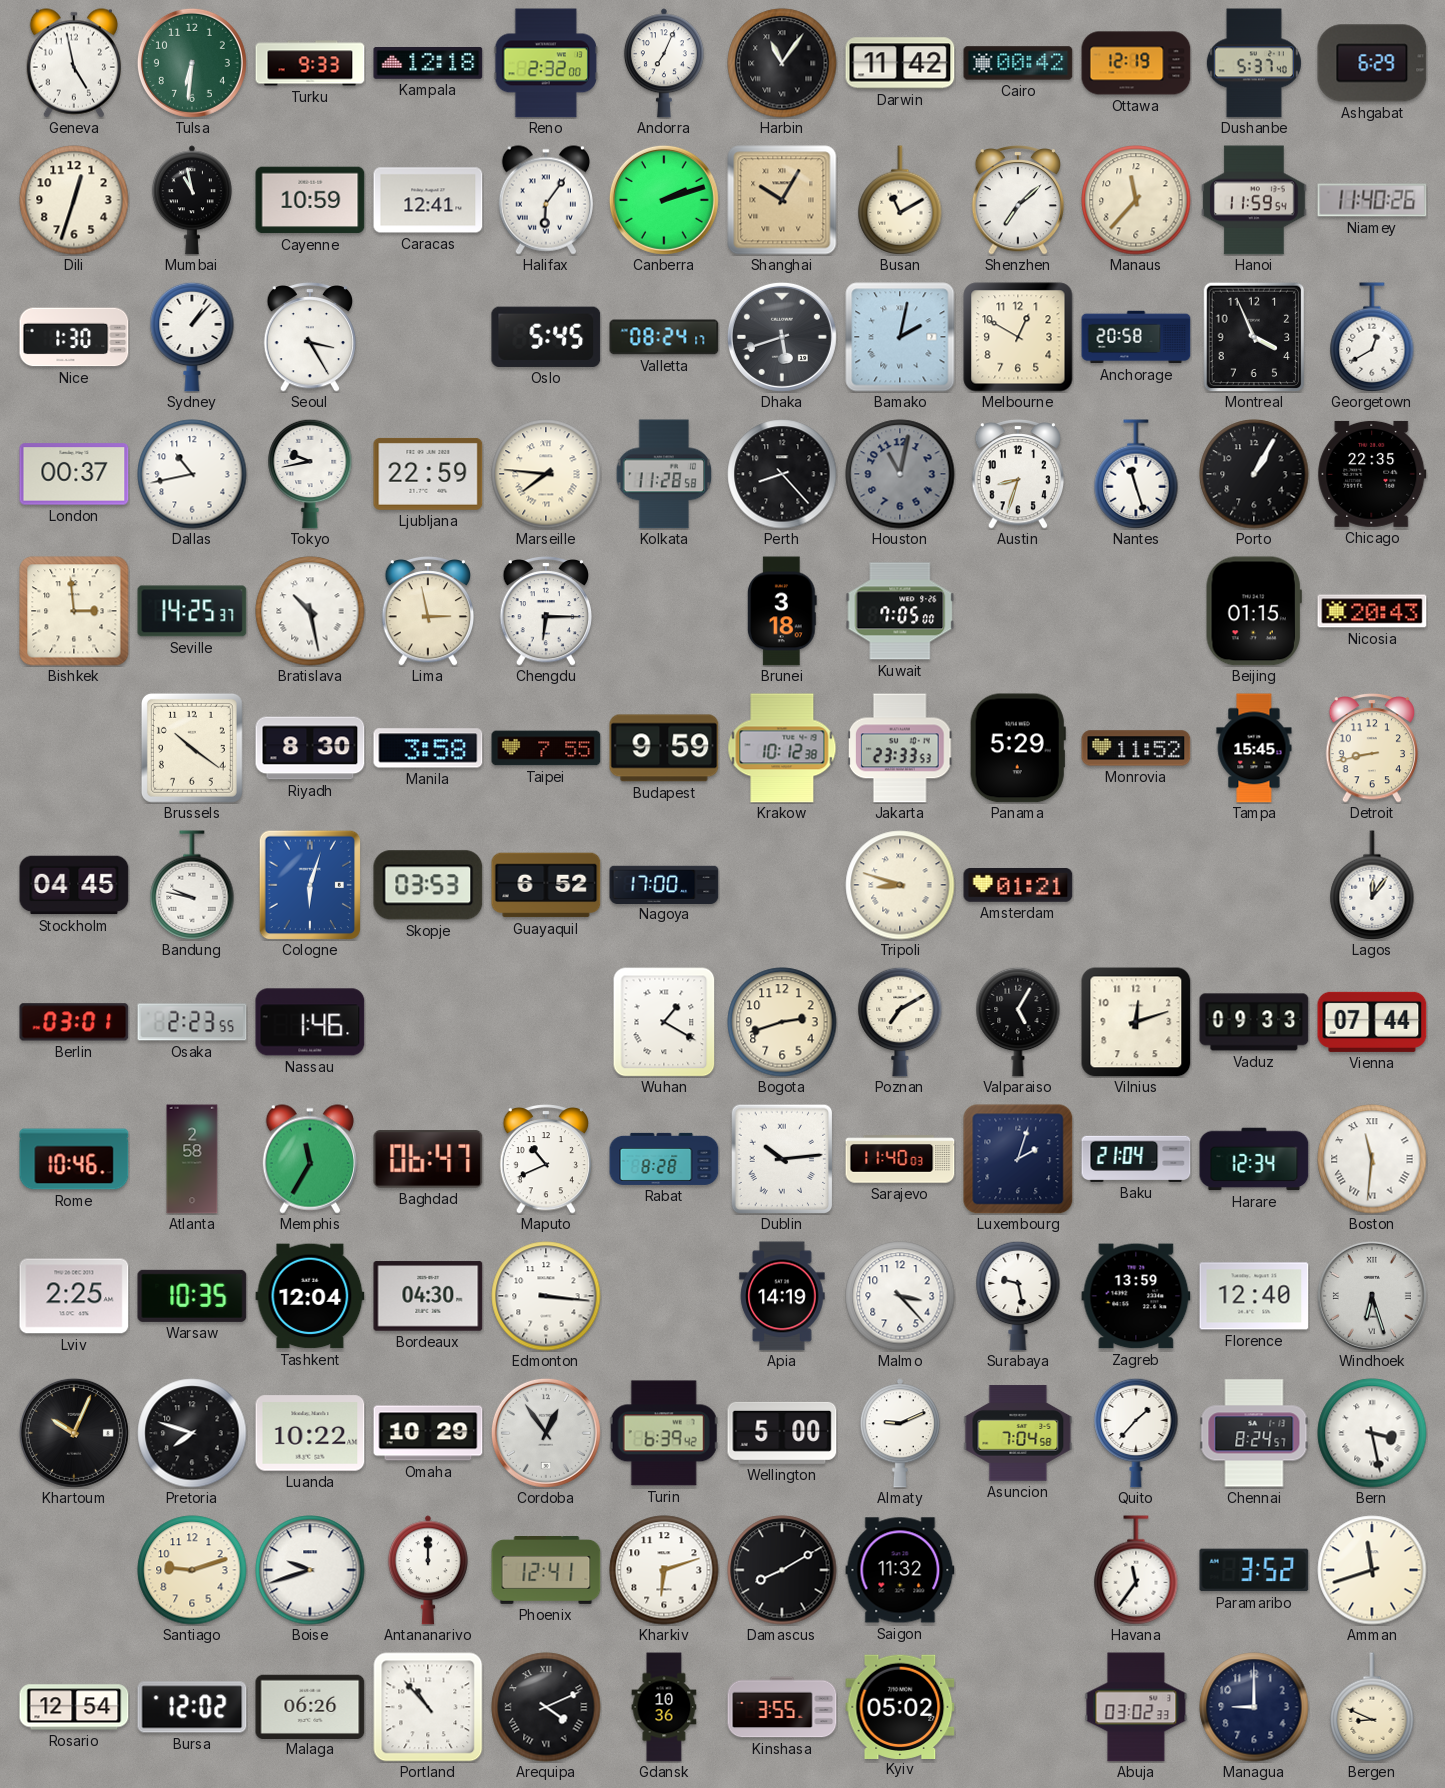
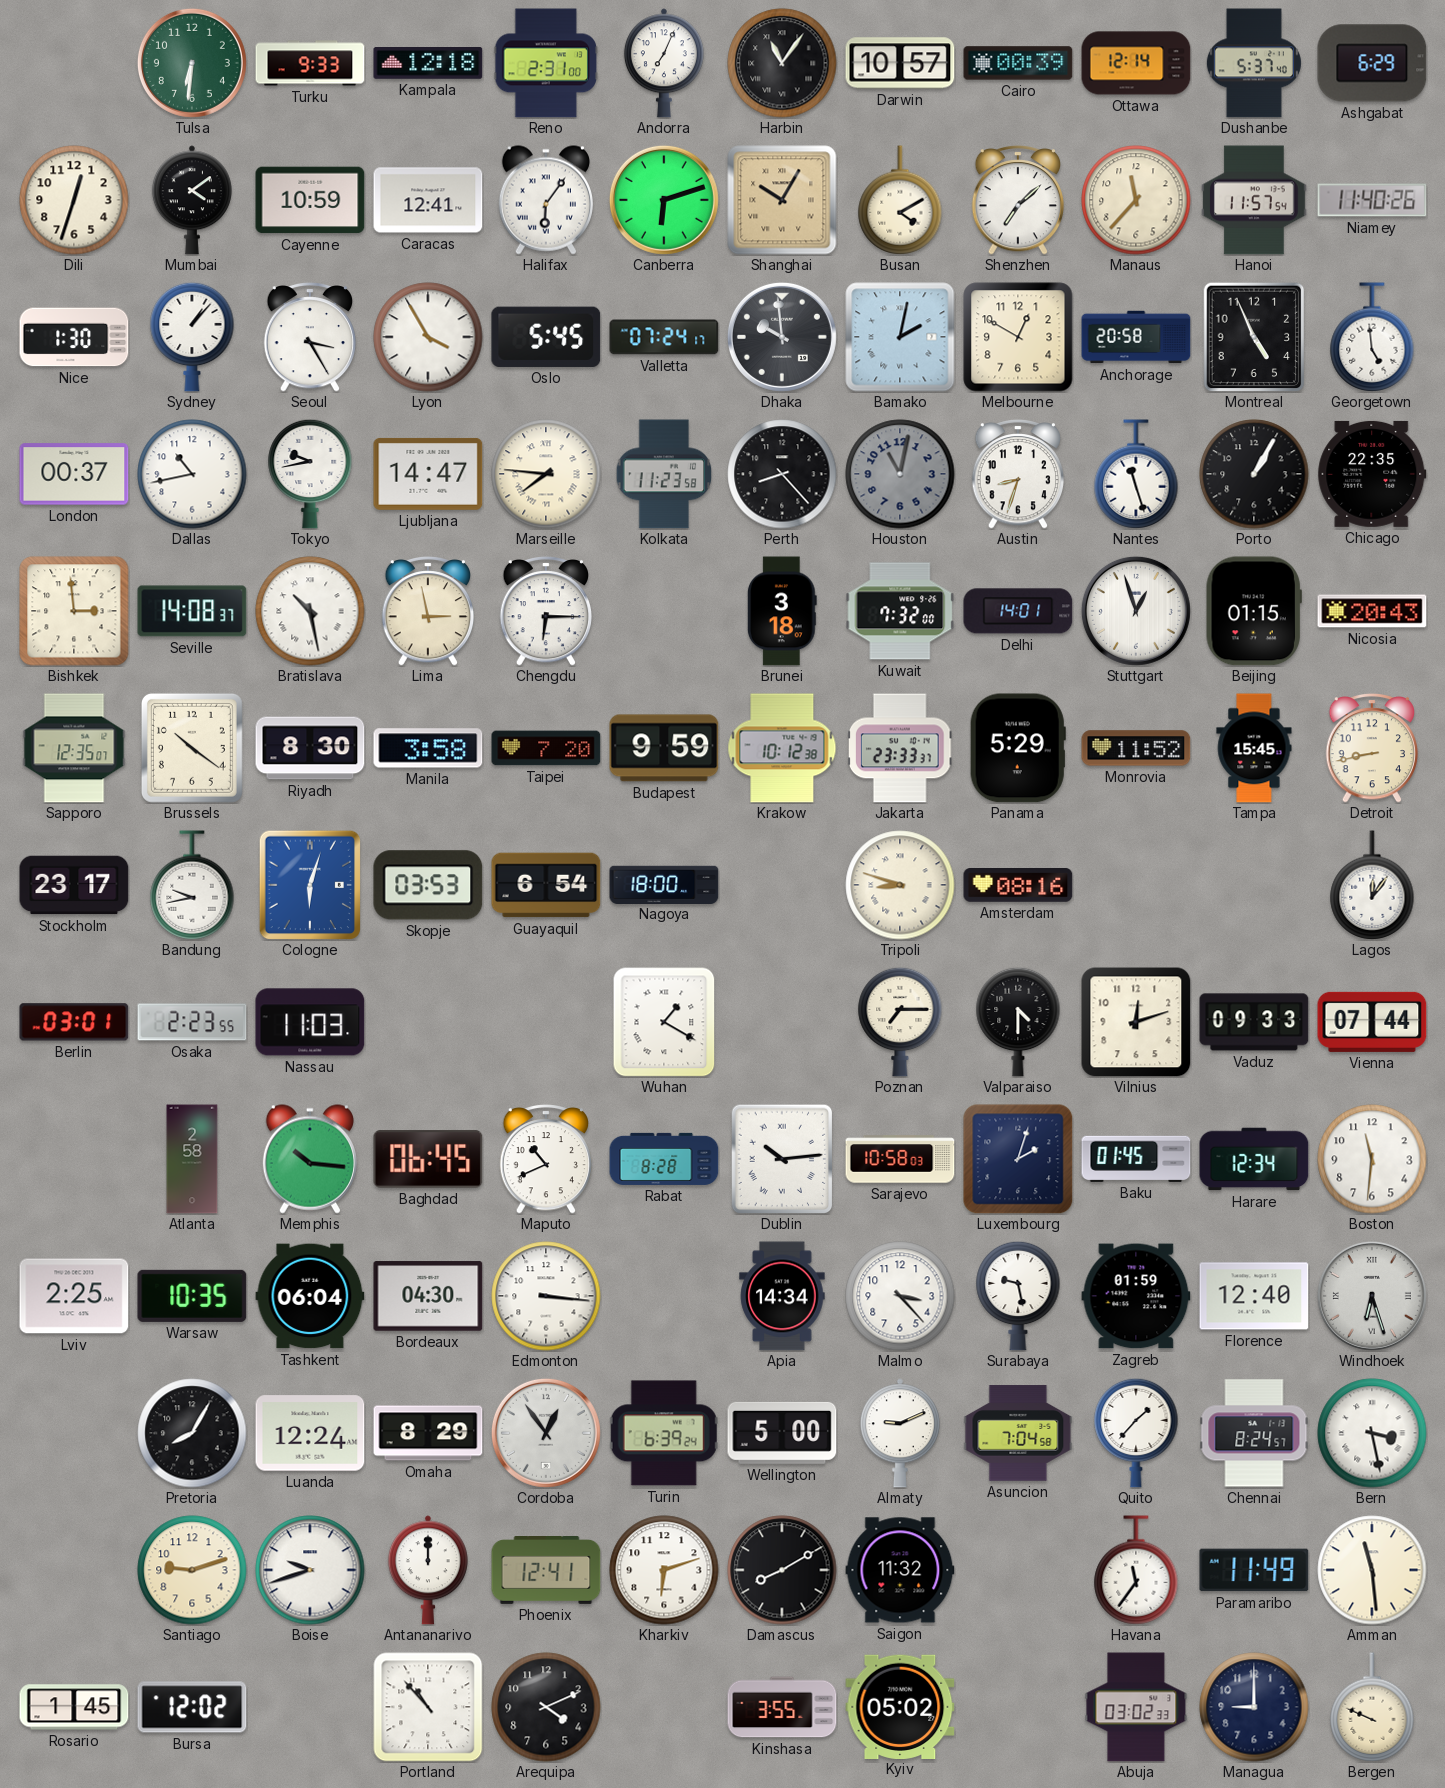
Geneva: 4:58 -> none
Reno: 2:32 -> 2:31
Darwin: 11:42 -> 10:57
Cairo: 00:42 -> 00:39
Ottawa: 12:19 -> 12:14
Mumbai: 10:58 -> 4:09
Canberra: 2:12 -> 6:12
Busan: 11:10 -> 4:10
Hanoi: 11:59 -> 11:57
Lyon: none -> 3:55
Valletta: 08:24 -> 07:24
Dhaka: 5:42 -> 9:59
Montreal: 3:56 -> 4:56
Georgetown: 12:40 -> 4:59
Ljubljana: 22:59 -> 14:47
Kolkata: 11:28 -> 11:23
Seville: 14:25 -> 14:08
Kuwait: 7:05 -> 7:32
Delhi: none -> 14:01
Stuttgart: none -> 12:57
Sapporo: none -> 12:35
Taipei: 7:55 -> 7:20
Jakarta: 23:33:53 -> 23:33:37
Stockholm: 04:45 -> 23:17
Bandung: 9:47 -> 9:43
Guayaquil: 6:52 -> 6:54
Nagoya: 17:00 -> 18:00
Amsterdam: 01:21 -> 08:16
Nassau: 1:46 -> 11:03
Bogota: 2:42 -> none
Poznan: 7:10 -> 7:15
Valparaiso: 5:05 -> 4:30
Rome: 10:46 -> none
Memphis: 11:35 -> 10:16
Baghdad: 06:47 -> 06:45
Sarajevo: 11:40 -> 10:58
Baku: 21:04 -> 01:45
Boston numerals: Roman -> Arabic
Tashkent: 12:04 -> 06:04
Apia: 14:19 -> 14:34
Zagreb: 13:59 -> 01:59
Khartoum: 10:04 -> none
Pretoria: 7:48 -> 8:05
Luanda: 10:22 -> 12:24
Omaha: 10:29 -> 8:29
Turin: 6:39:42 -> 6:39:24
Paramaribo: 3:52 -> 11:49
Amman: 11:42 -> 11:29
Rosario: 12:54 -> 1:45
Malaga: 06:26 -> none
Arequipa numerals: Roman -> Arabic
Gdansk: 10:36 -> none
Bergen: 8:49 -> 9:49
